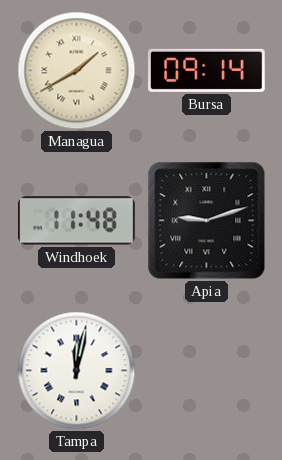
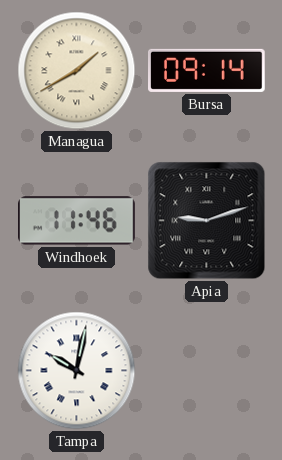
Windhoek: 11:48 -> 11:46
Tampa: 12:02 -> 10:02
